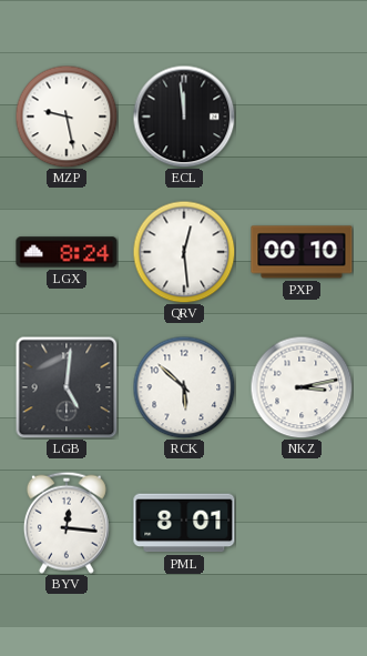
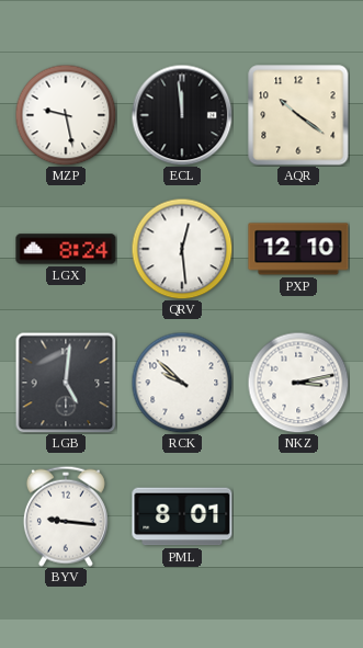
AQR: none -> 10:21
PXP: 00:10 -> 12:10
RCK: 5:52 -> 9:52
BYV: 12:16 -> 9:16
